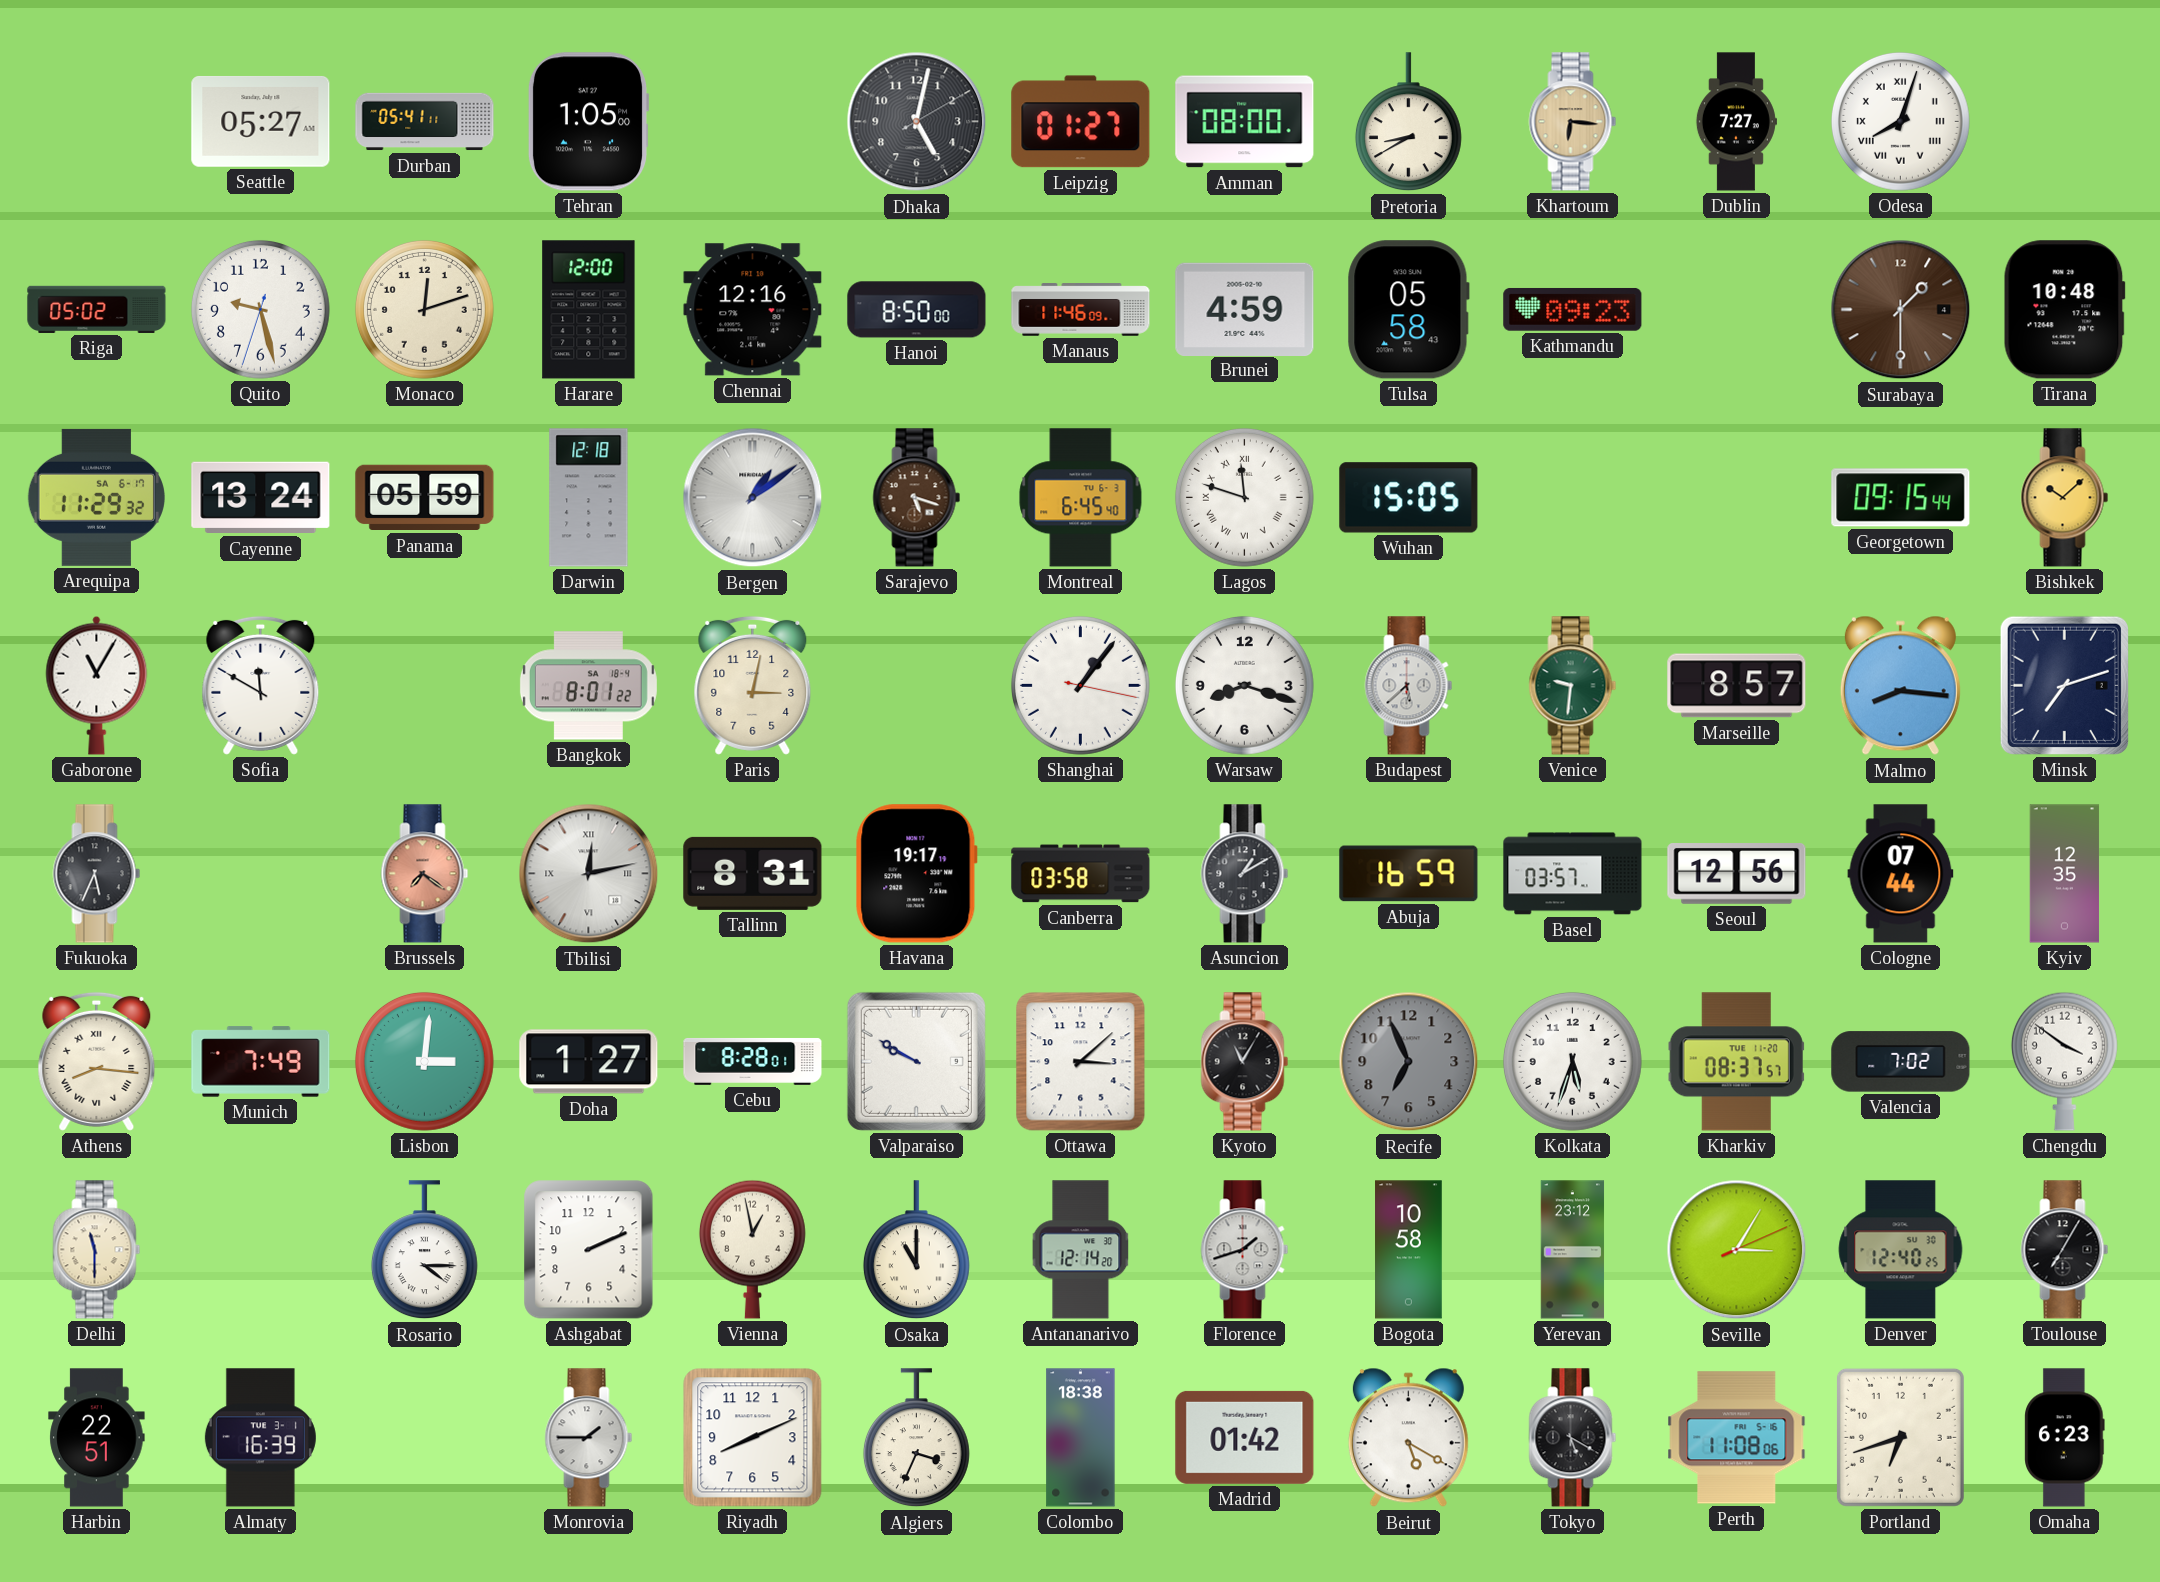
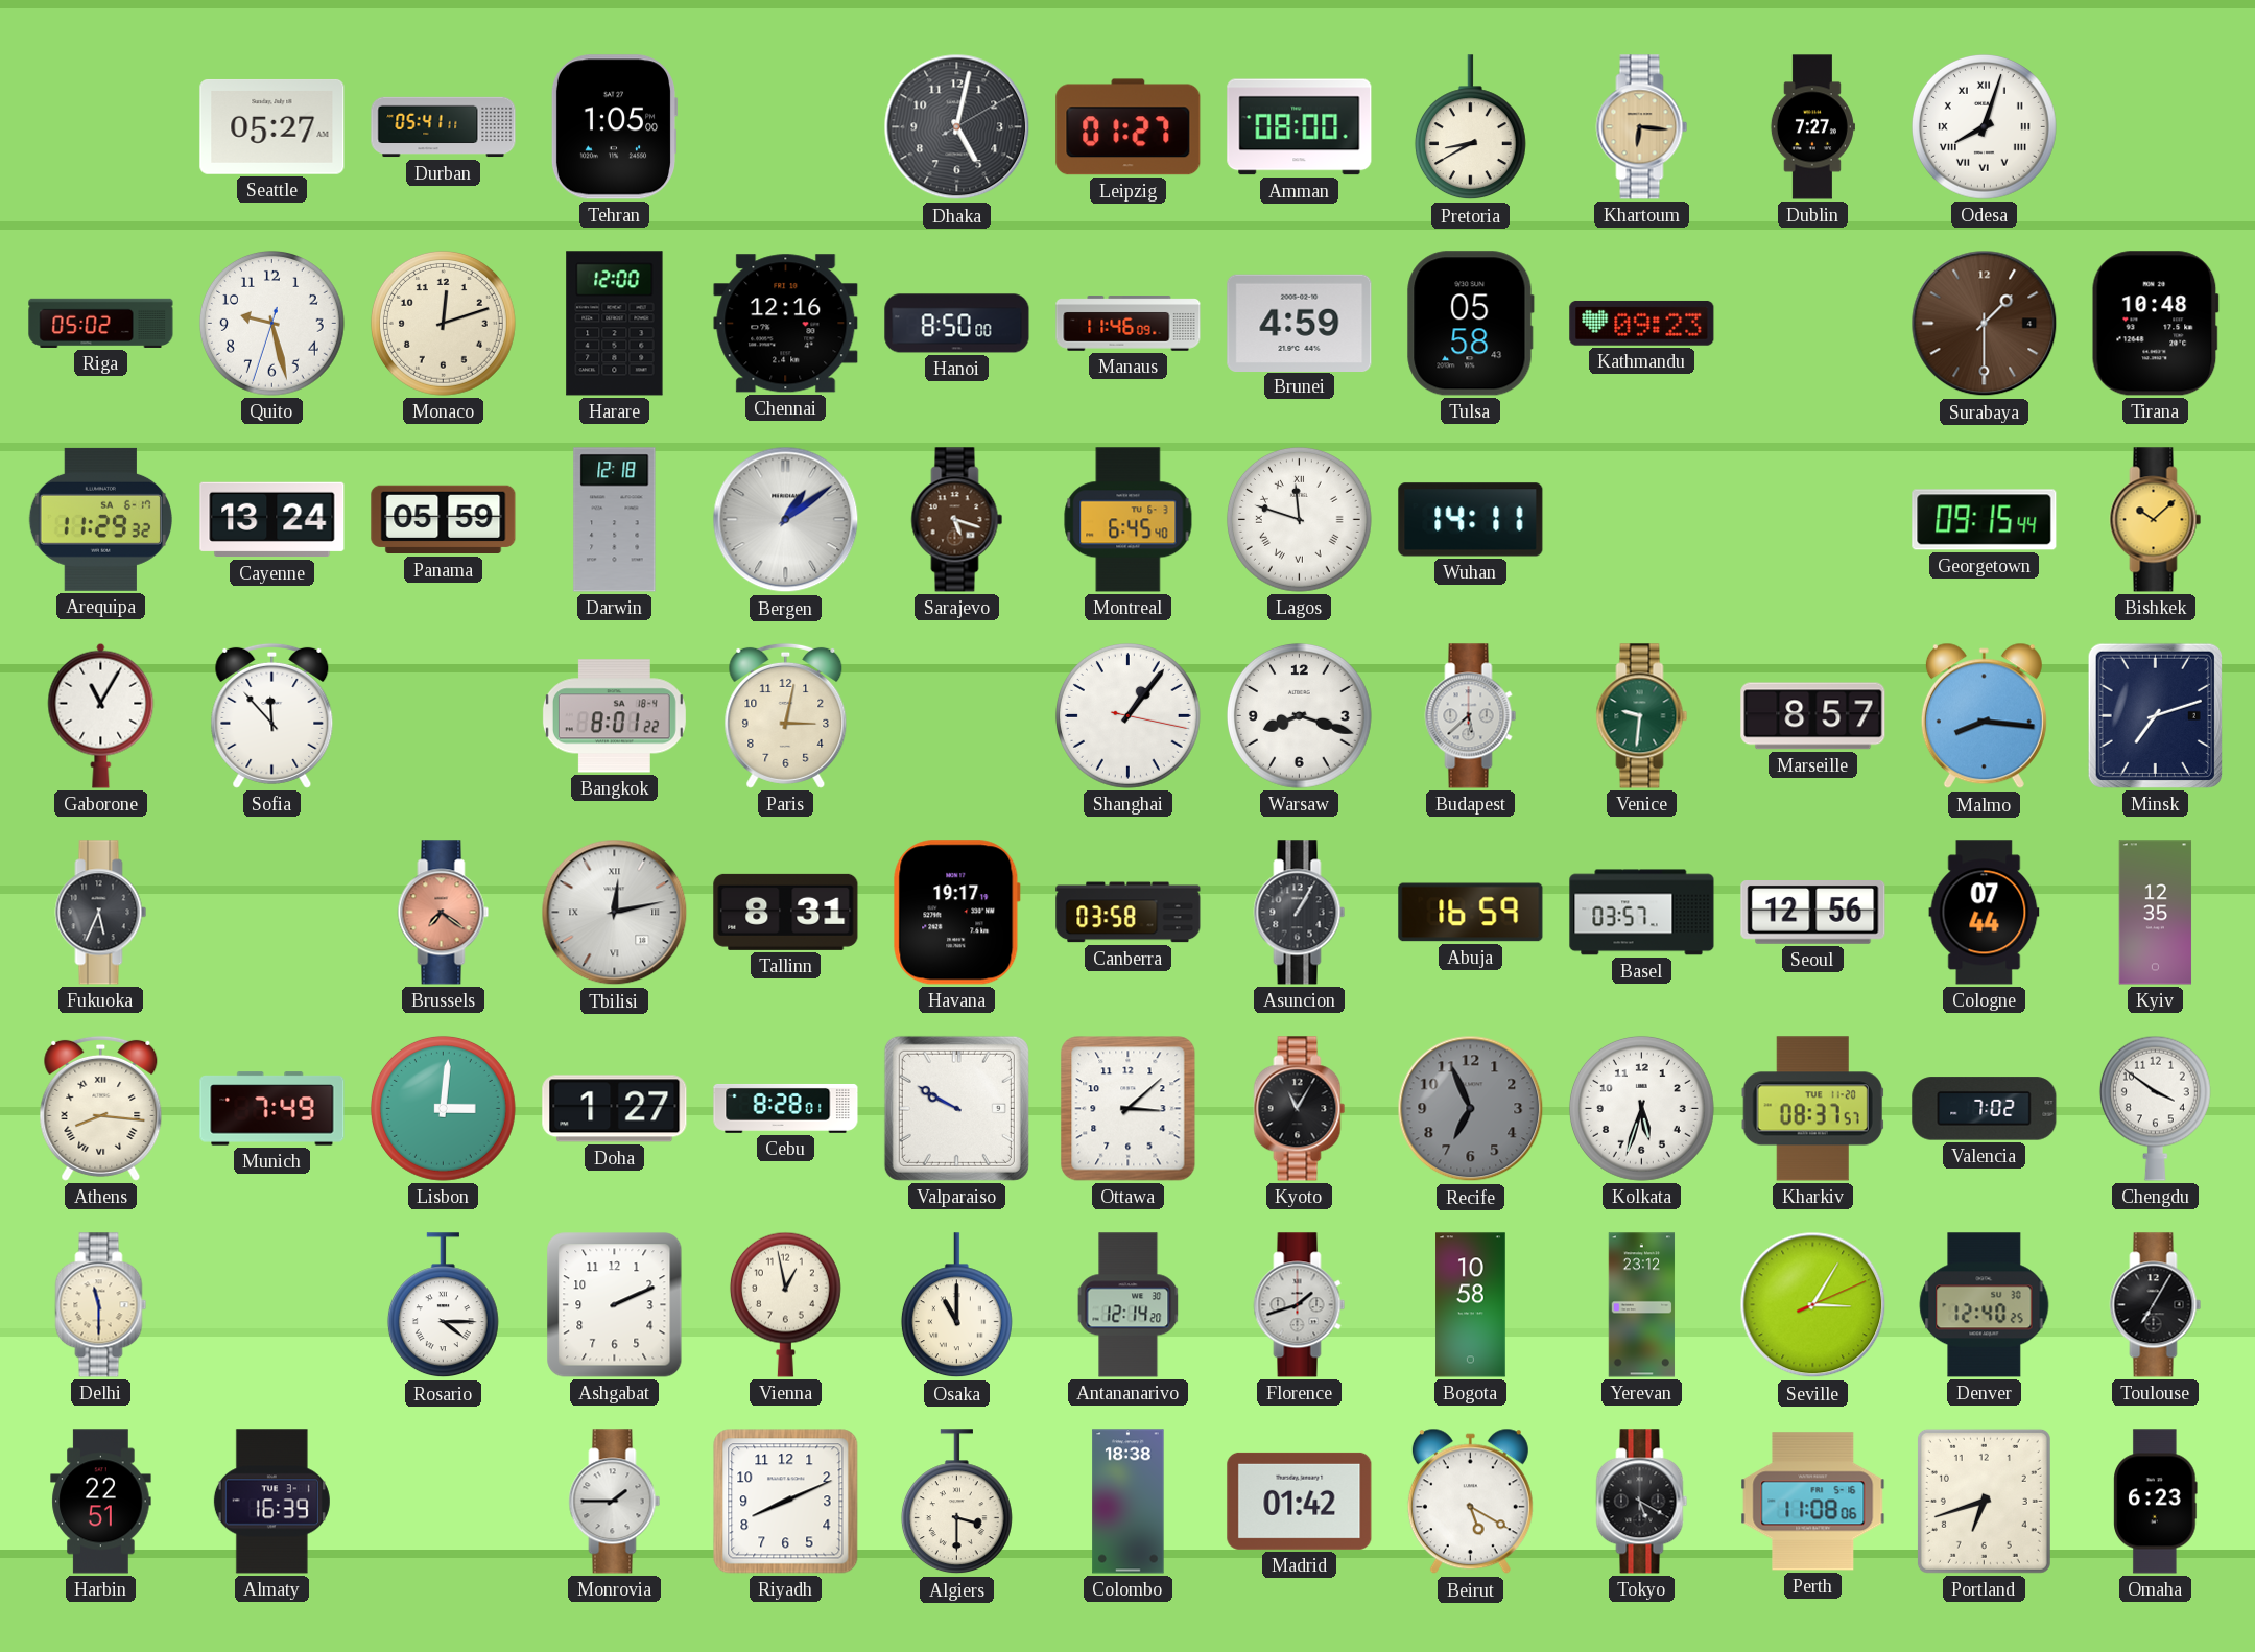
Wuhan: 15:05 -> 14:11
Sofia: 11:50 -> 11:53
Asuncion: 1:10 -> 1:05
Algiers: 3:34 -> 3:30
